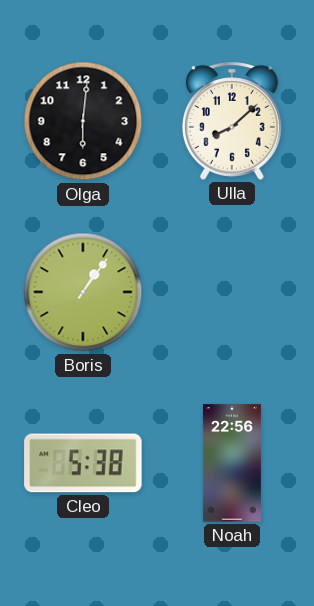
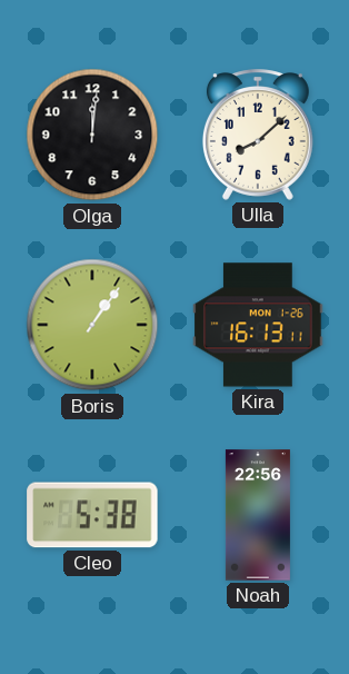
Olga: 6:01 -> 12:01
Kira: none -> 16:13
